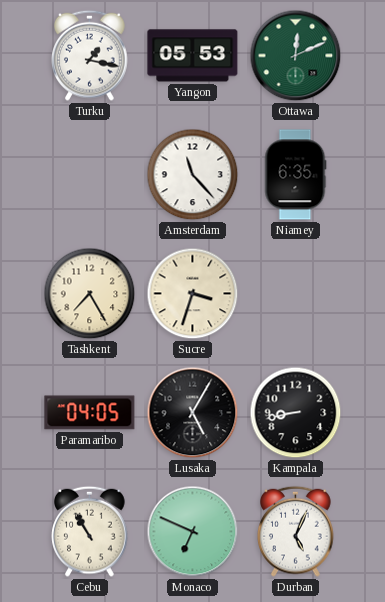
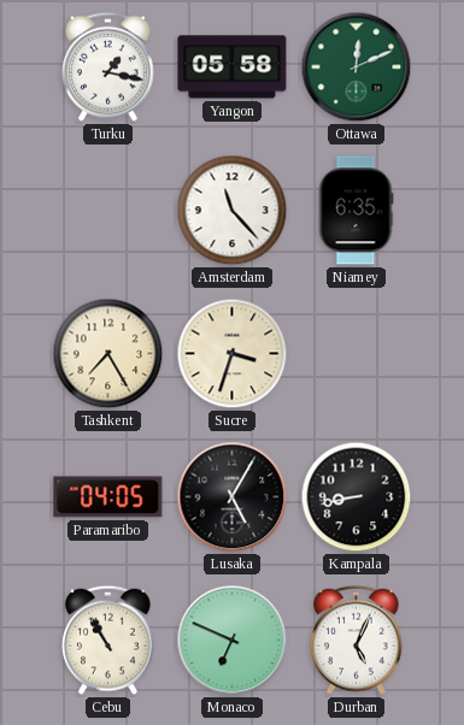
Yangon: 05:53 -> 05:58
